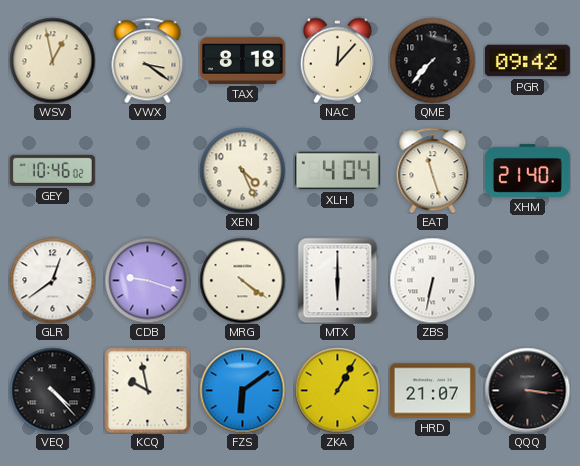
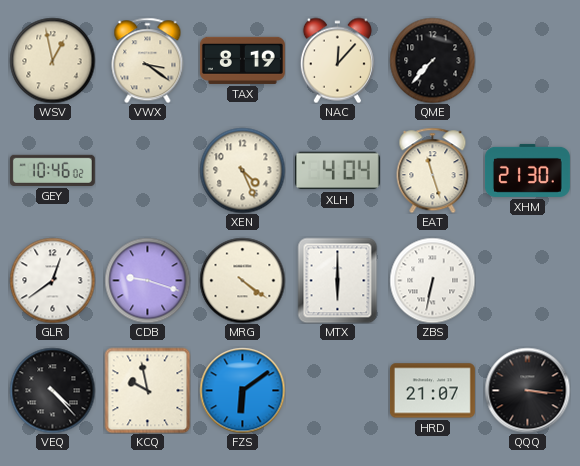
TAX: 8:18 -> 8:19
PGR: 09:42 -> none
XHM: 21:40 -> 21:30
ZKA: 1:05 -> none
